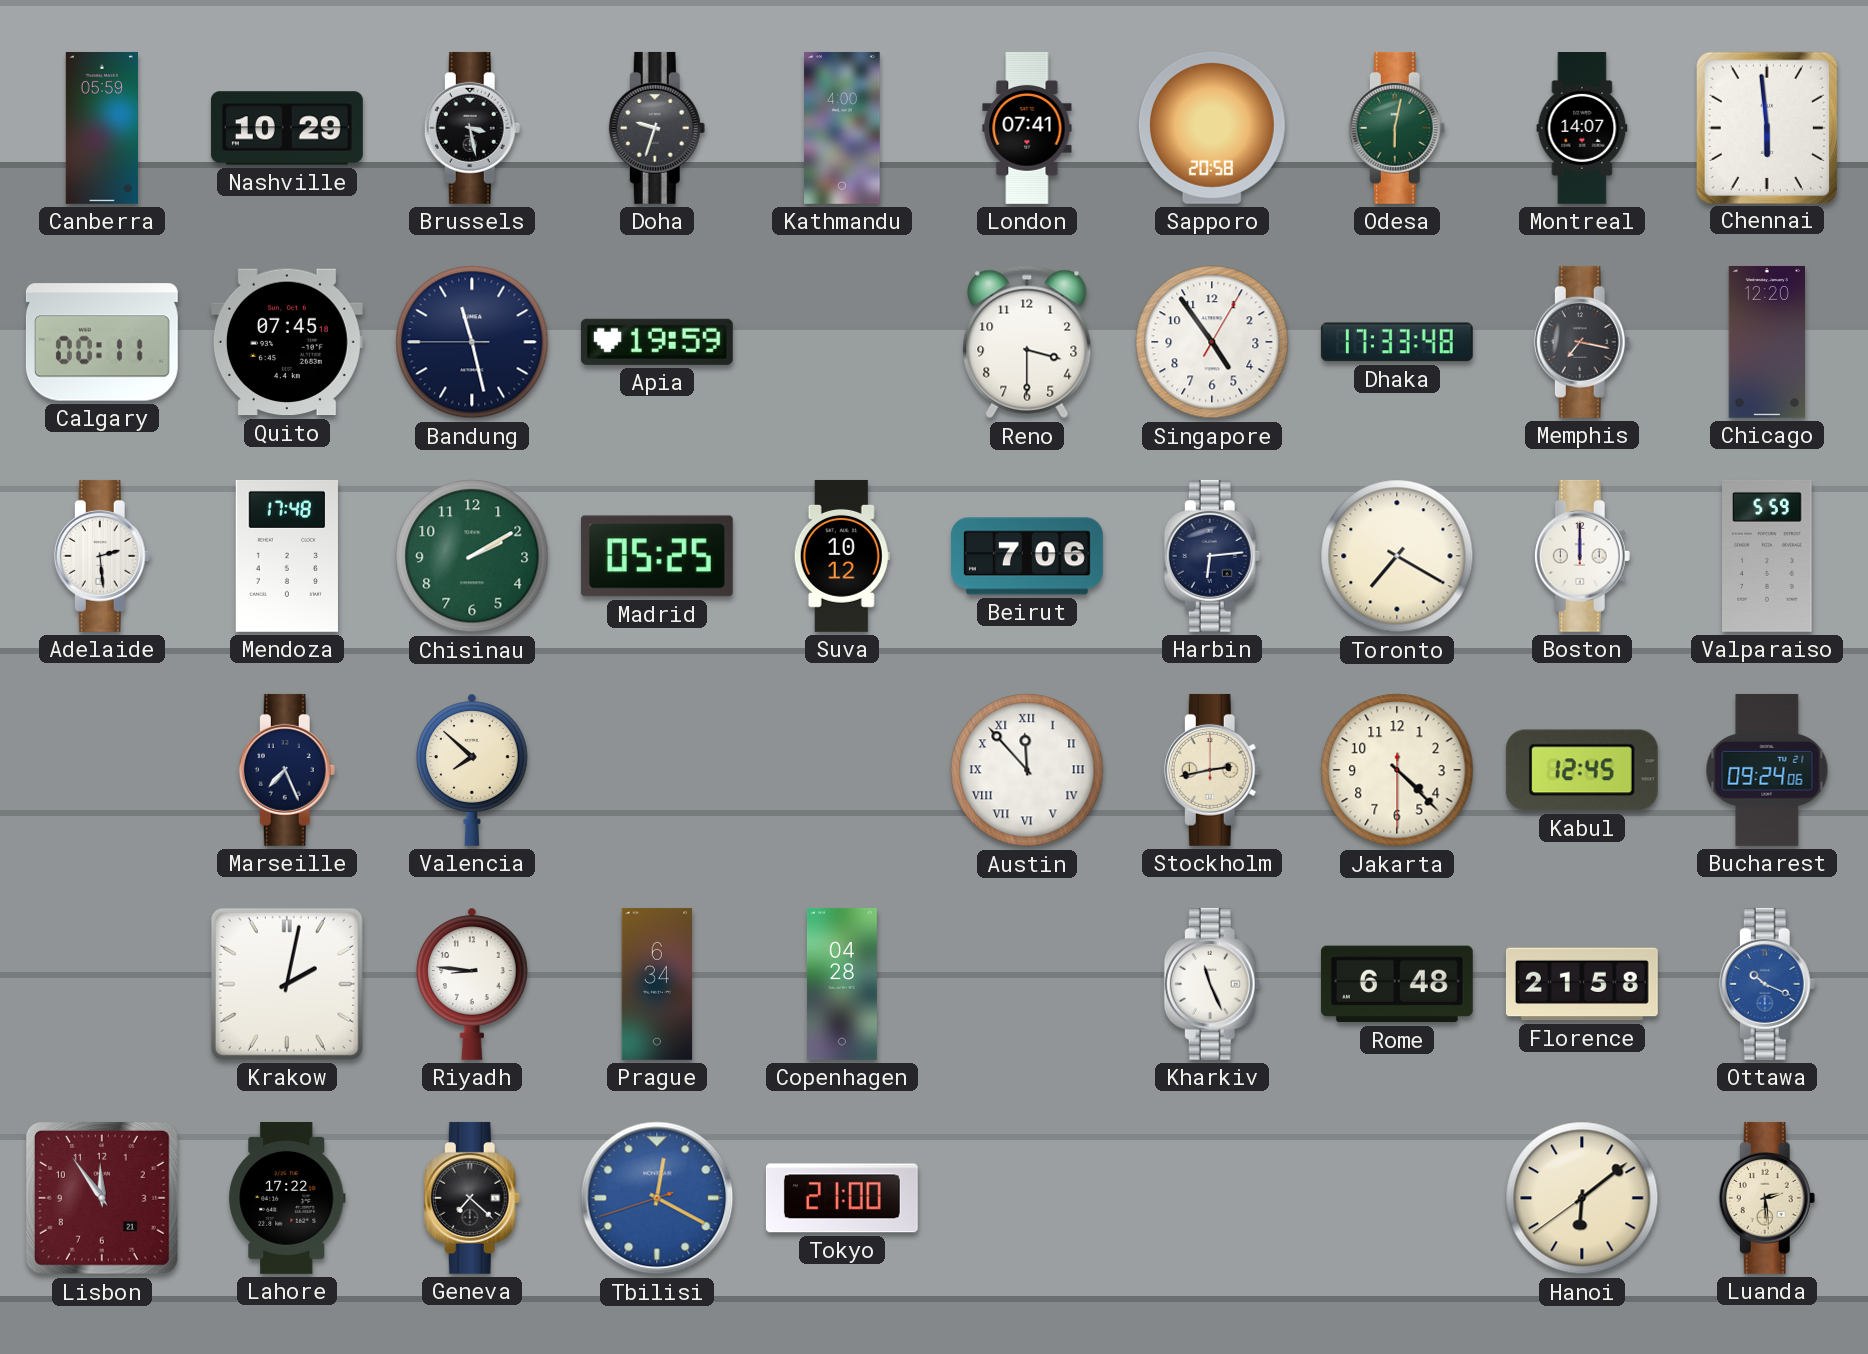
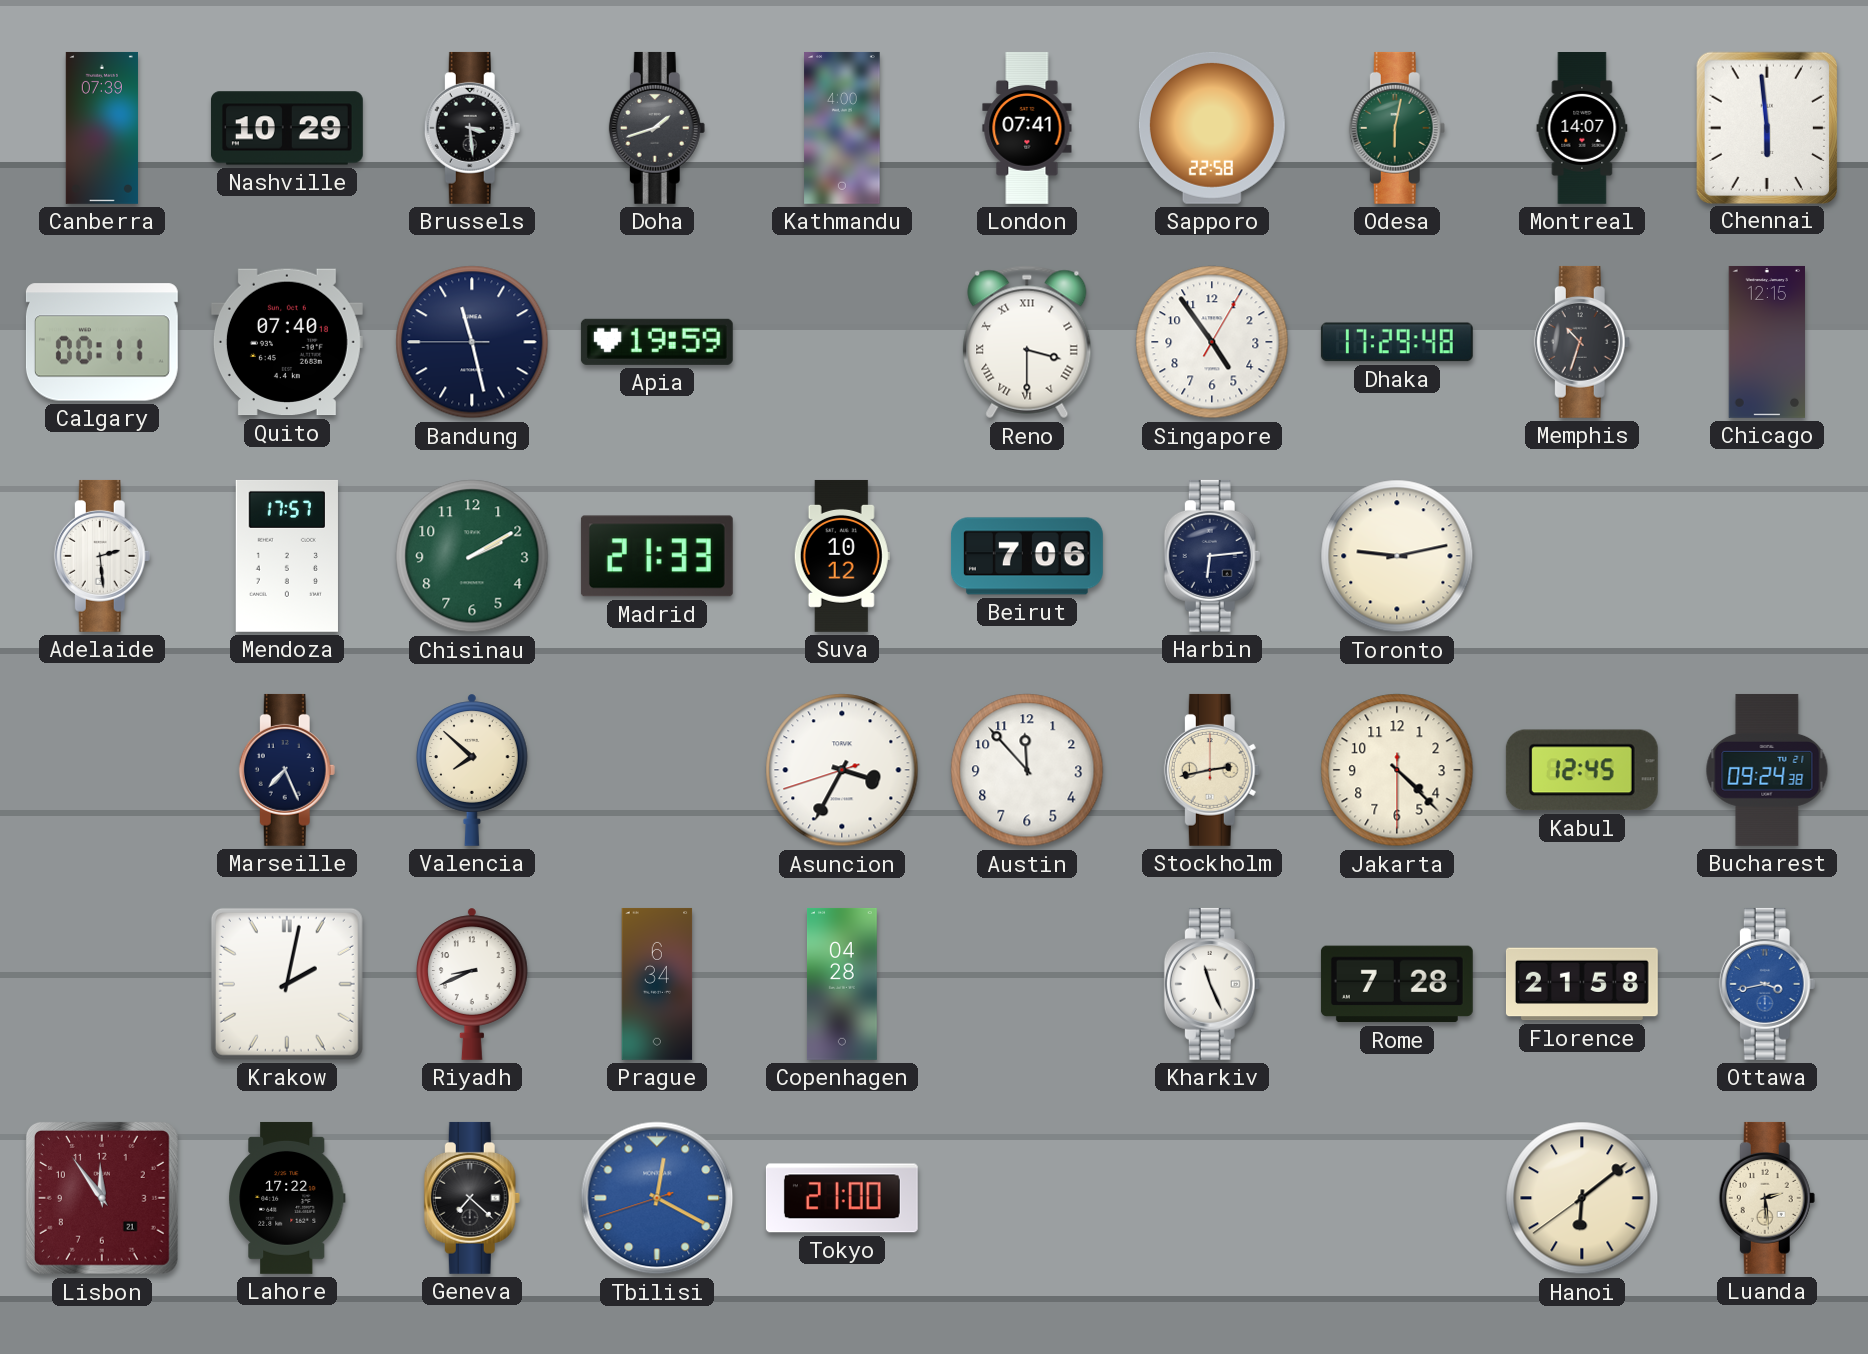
Canberra: 05:59 -> 07:39
Brussels: 3:28 -> 3:29
Doha: 9:33 -> 1:42
Sapporo: 20:58 -> 22:58
Quito: 07:45 -> 07:40
Reno numerals: Arabic -> Roman
Dhaka: 17:33 -> 17:29
Memphis: 7:17 -> 10:33
Chicago: 12:20 -> 12:15
Mendoza: 17:48 -> 17:57
Madrid: 05:25 -> 21:33
Toronto: 7:20 -> 9:13
Boston: 12:00 -> none
Valparaiso: 5:59 -> none
Asuncion: none -> 3:34
Austin numerals: Roman -> Arabic
Bucharest: 09:24:06 -> 09:24:38
Riyadh: 8:46 -> 8:41
Rome: 6:48 -> 7:28
Ottawa: 10:19 -> 3:43
